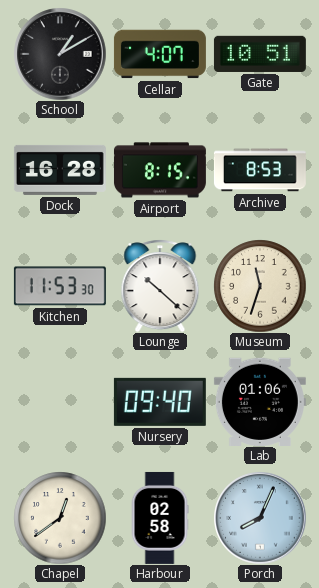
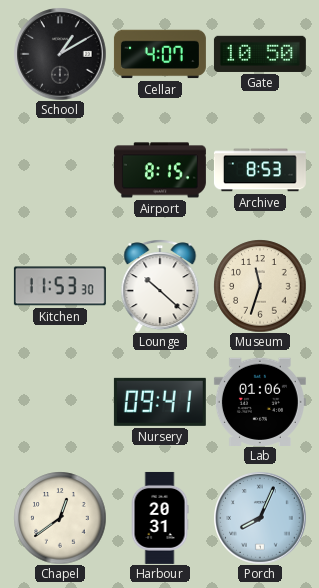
Gate: 10:51 -> 10:50
Dock: 16:28 -> none
Nursery: 09:40 -> 09:41
Harbour: 02:58 -> 20:31
